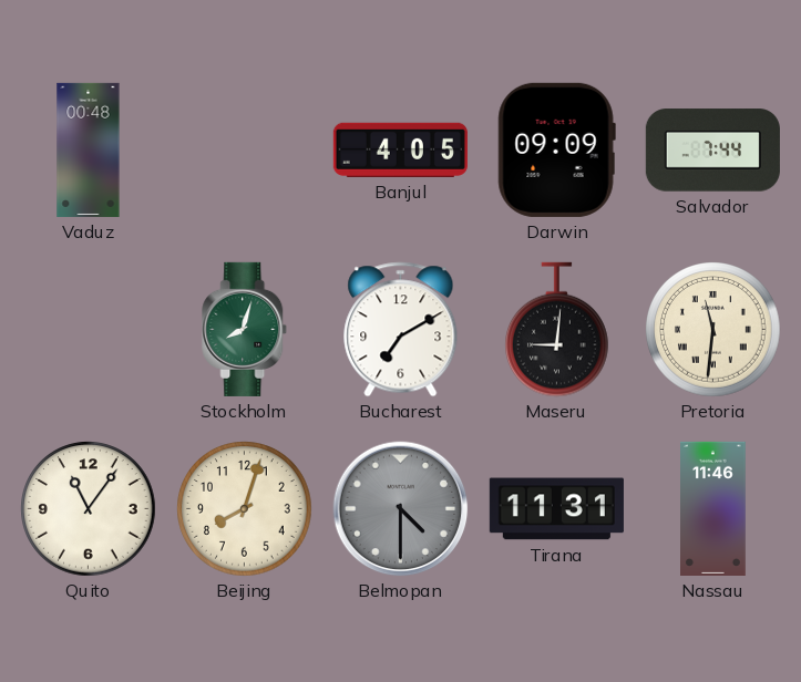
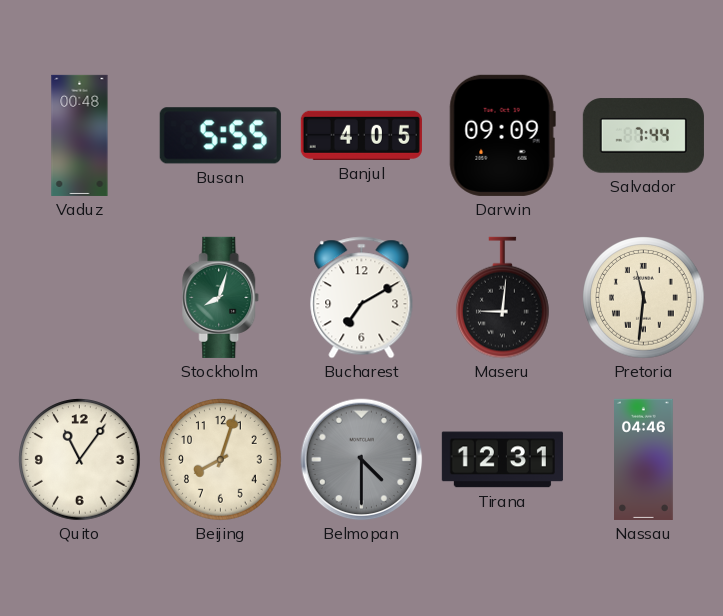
Busan: none -> 5:55
Tirana: 11:31 -> 12:31
Nassau: 11:46 -> 04:46
